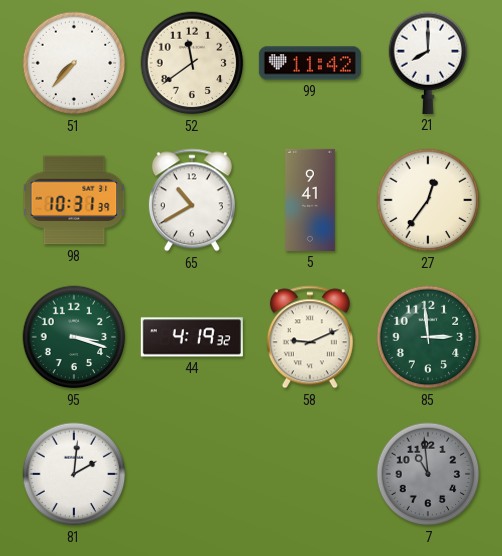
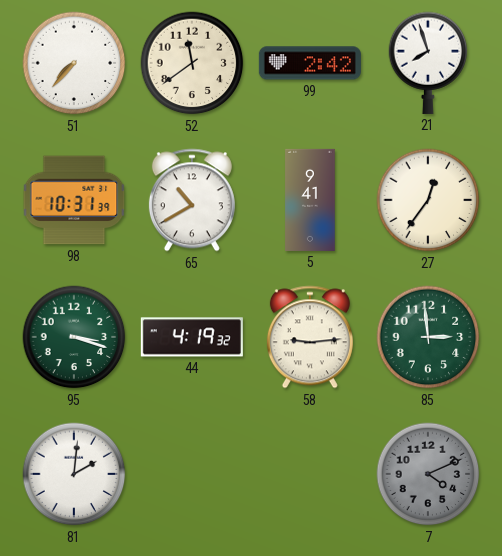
99: 11:42 -> 2:42
21: 8:00 -> 7:57
58: 9:11 -> 9:14
7: 10:59 -> 4:11
